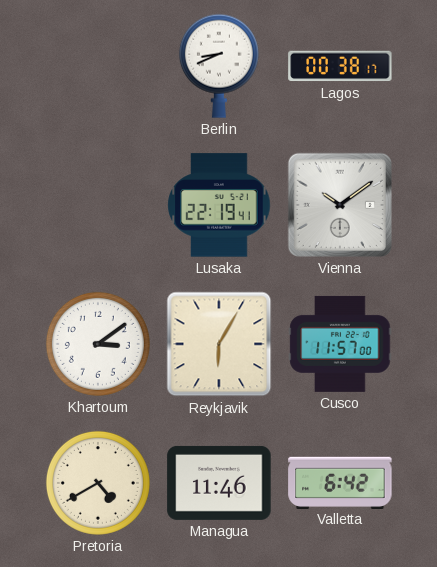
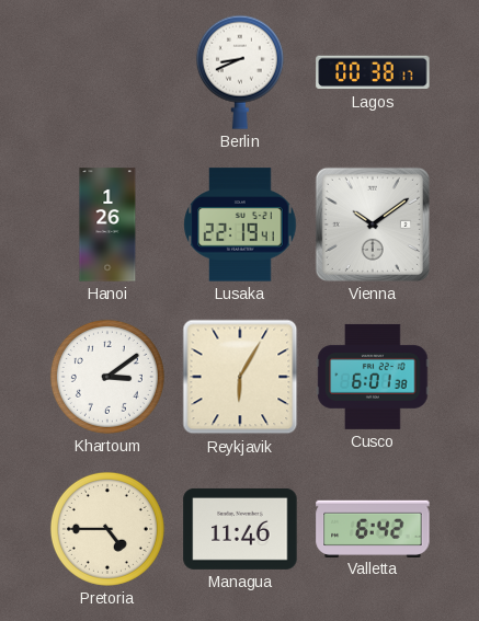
Hanoi: none -> 1:26
Cusco: 11:57 -> 6:01
Pretoria: 4:40 -> 4:45
